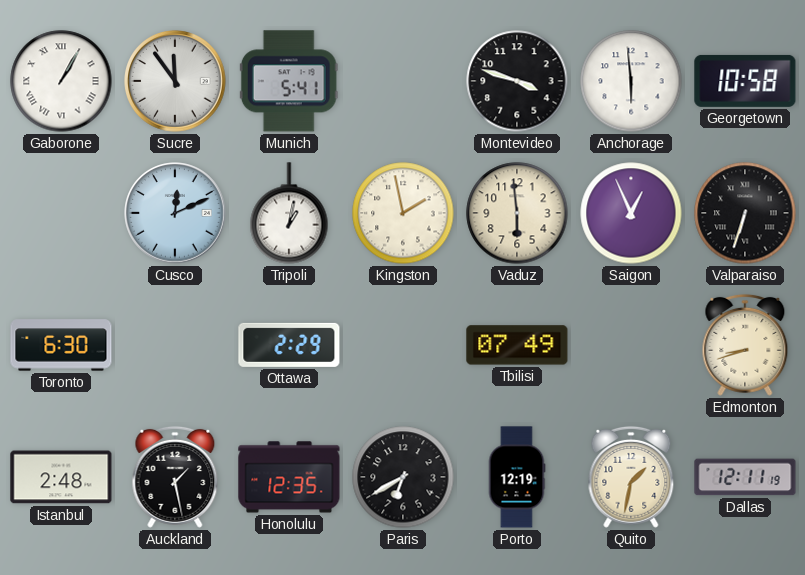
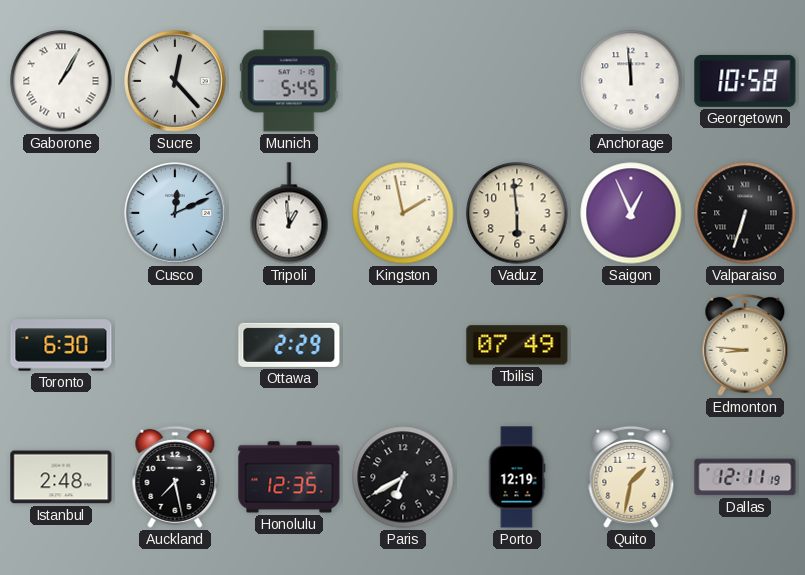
Sucre: 11:54 -> 12:23
Munich: 5:41 -> 5:45
Montevideo: 3:48 -> none
Anchorage: 5:59 -> 11:59
Tripoli: 1:02 -> 12:59
Edmonton: 8:42 -> 8:46
Auckland: 1:28 -> 7:28
